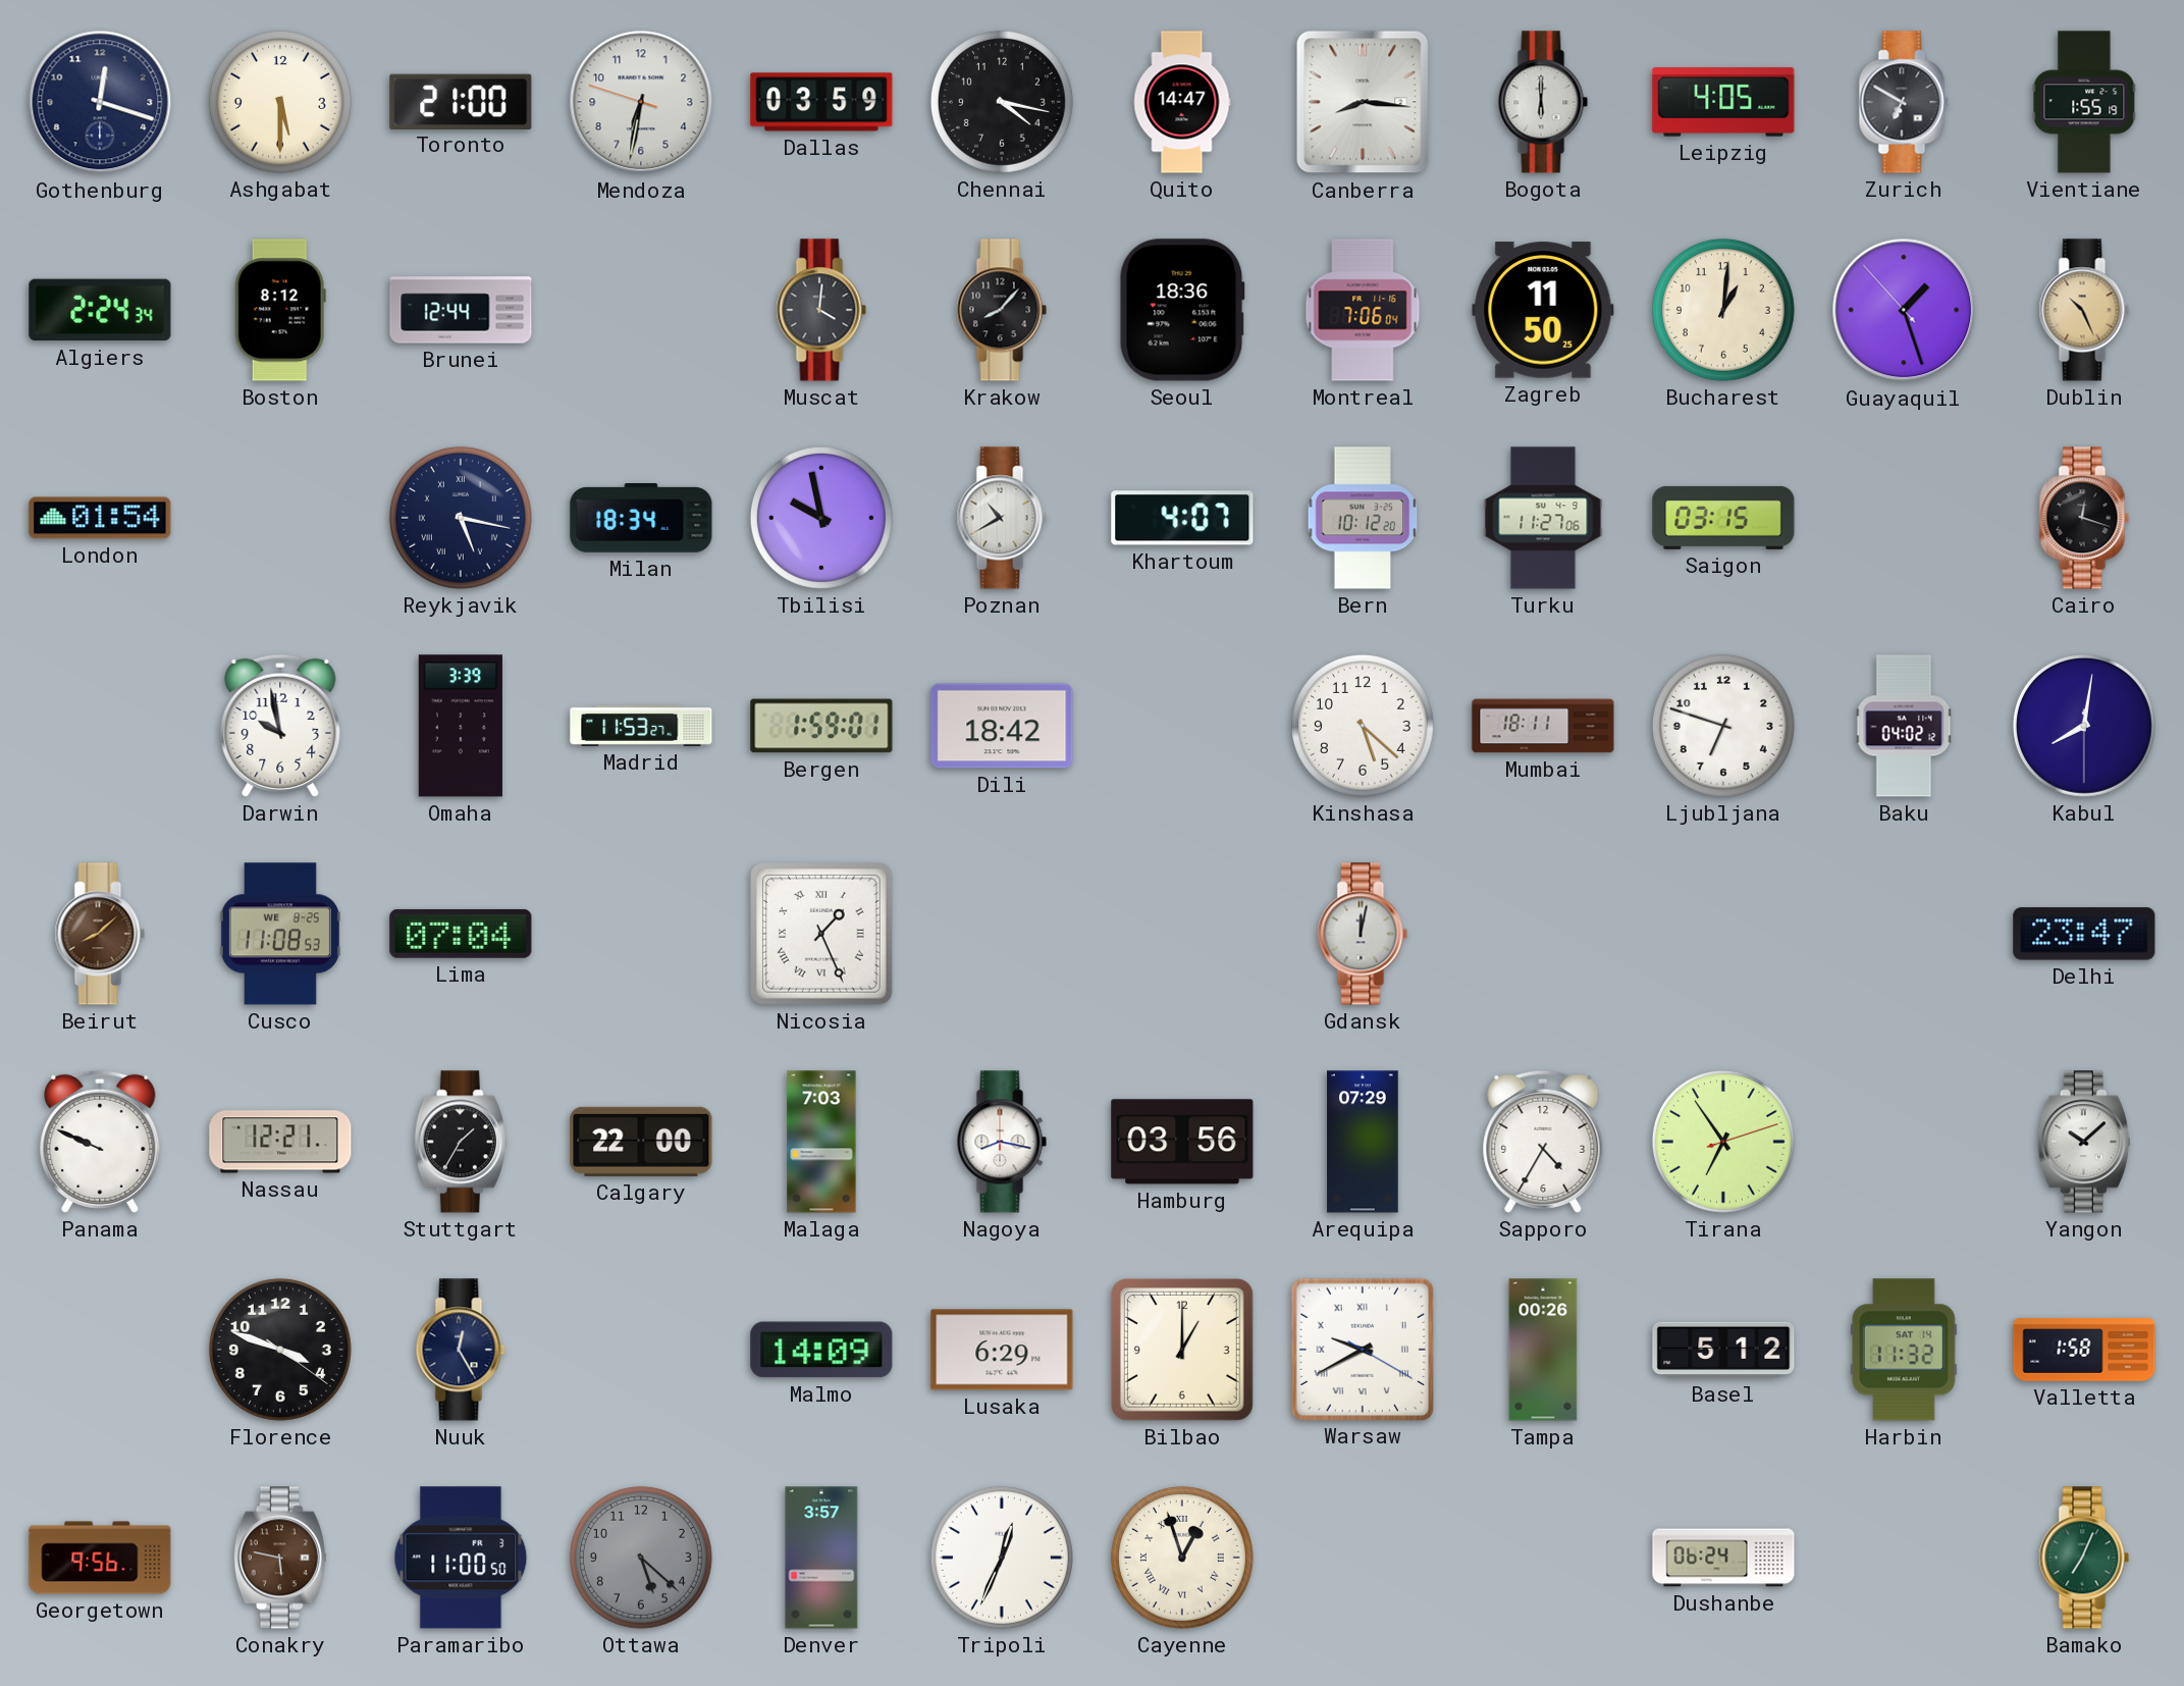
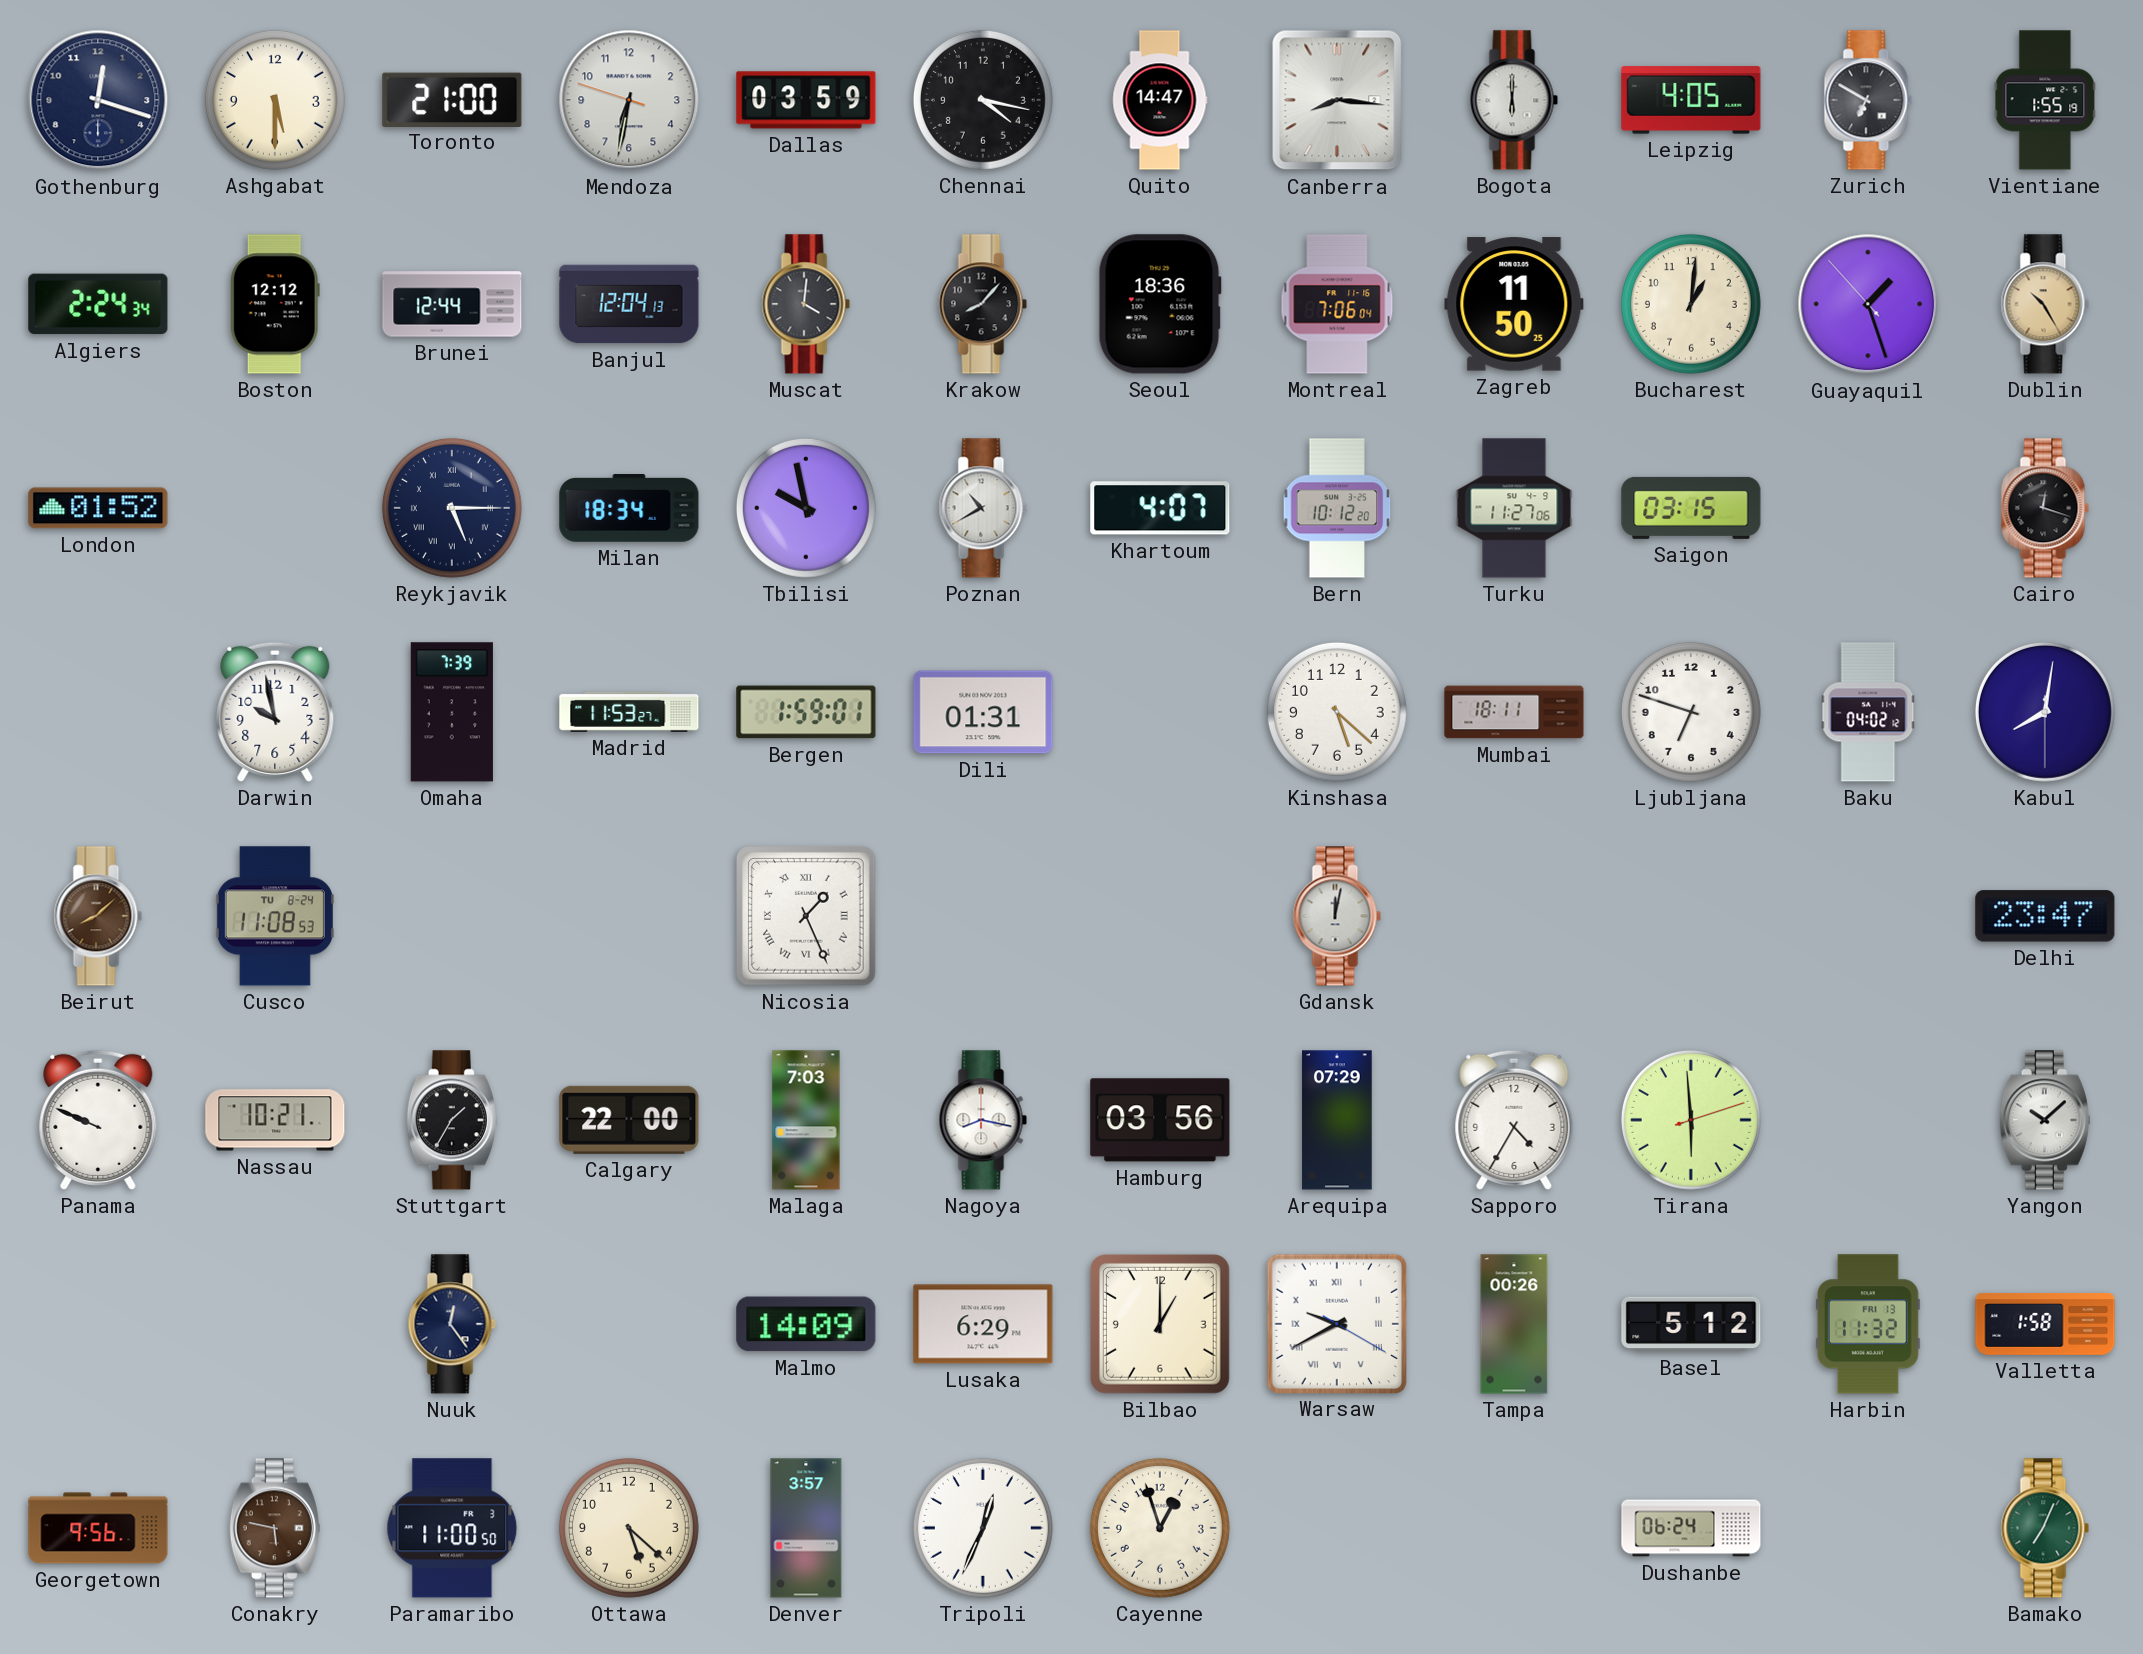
Boston: 8:12 -> 12:12
Banjul: none -> 12:04
Dublin: 10:26 -> 10:25
London: 01:54 -> 01:52
Reykjavik: 5:17 -> 5:15
Omaha: 3:39 -> 7:39
Dili: 18:42 -> 01:31
Cusco date: WE 8-25 -> TU 8-24
Lima: 07:04 -> none
Nassau: 12:21 -> 10:21
Tirana: 6:54 -> 5:59
Florence: 3:48 -> none
Nuuk: 12:25 -> 12:24
Harbin date: SAT 14 -> FRI 13
Ottawa dial: grey -> cream
Cayenne numerals: Roman -> Arabic
